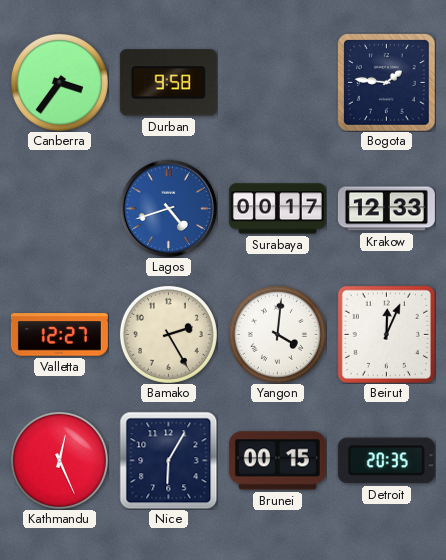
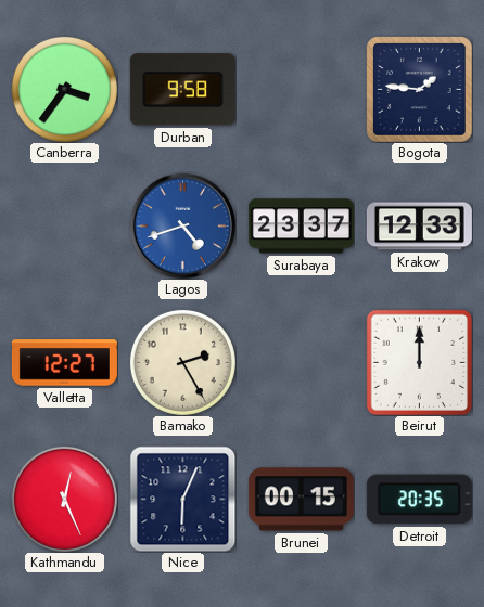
Surabaya: 00:17 -> 23:37
Yangon: 4:01 -> none
Beirut: 12:04 -> 12:00
Nice: 6:05 -> 6:04
